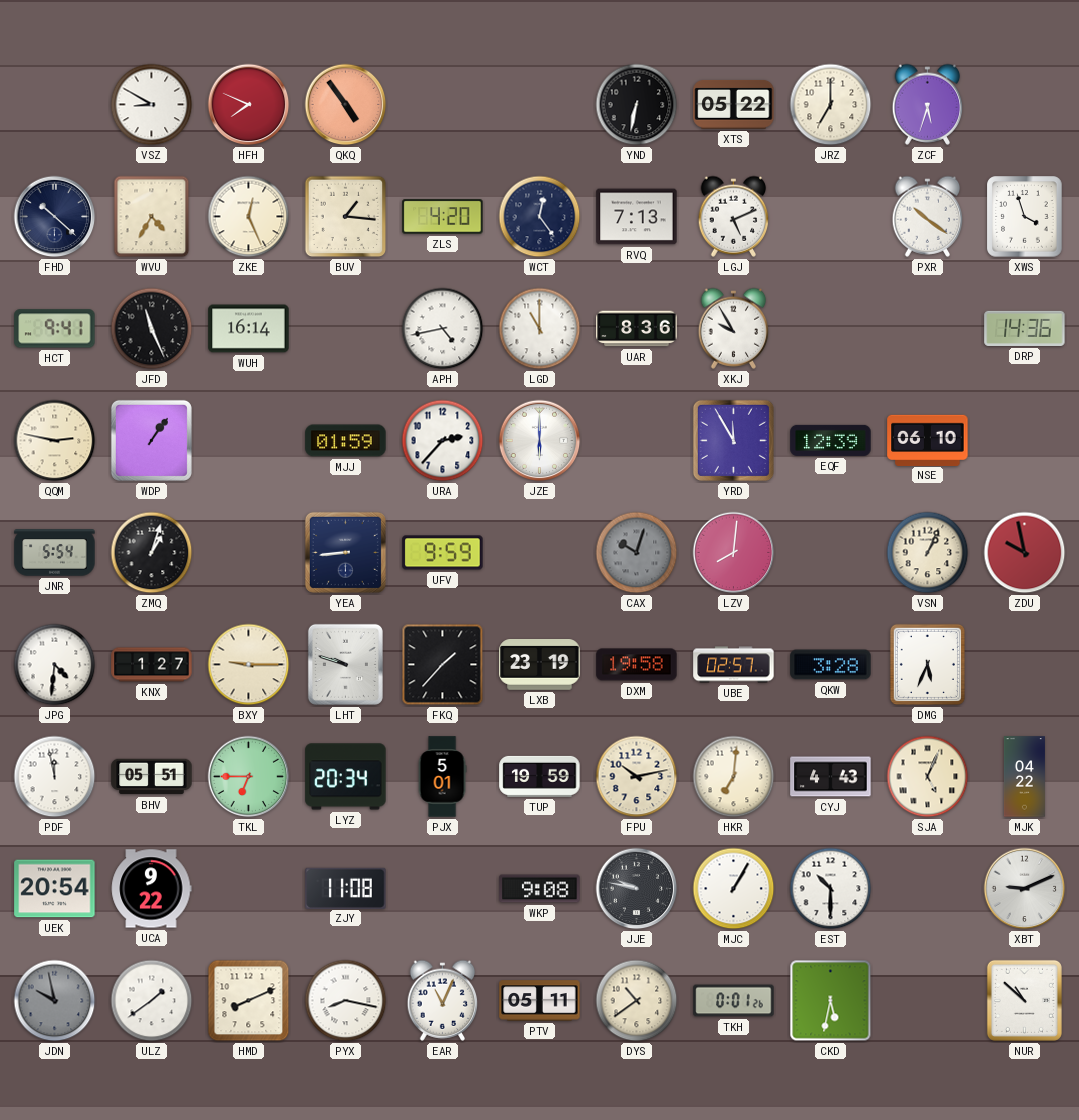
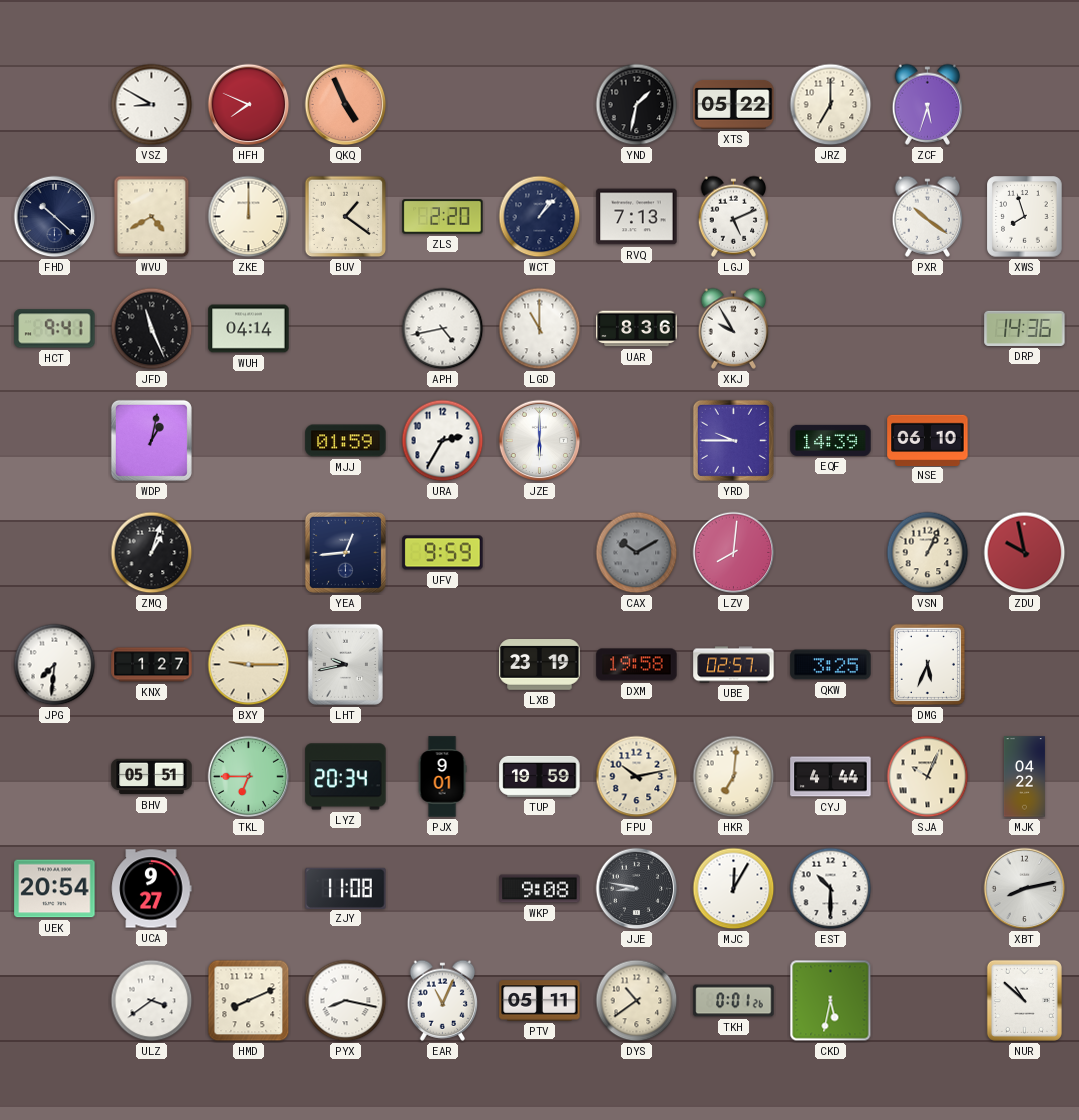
QKQ: 4:54 -> 4:56
YND: 6:32 -> 1:32
WVU: 4:35 -> 4:40
ZKE: 12:26 -> 12:00
BUV: 1:16 -> 1:21
ZLS: 4:20 -> 2:20
WCT: 12:24 -> 1:07
XWS: 3:57 -> 7:57
WUH: 16:14 -> 04:14
QQM: 2:47 -> none
WDP: 1:06 -> 1:02
URA: 2:37 -> 2:35
YRD: 11:55 -> 9:45
EQF: 12:39 -> 14:39
JNR: 5:54 -> none
YEA: 8:44 -> 12:44
CAX: 10:03 -> 10:10
JPG: 4:31 -> 7:31
LHT: 9:48 -> 9:43
FKQ: 1:37 -> none
QKW: 3:28 -> 3:25
PDF: 11:58 -> none
PJX: 5:01 -> 9:01
CYJ: 4:43 -> 4:44
SJA: 5:04 -> 10:04
UCA: 9:22 -> 9:27
JJE: 9:47 -> 8:47
MJC: 1:05 -> 12:05
XBT: 9:11 -> 8:13
JDN: 9:58 -> none
ULZ: 1:39 -> 3:39
